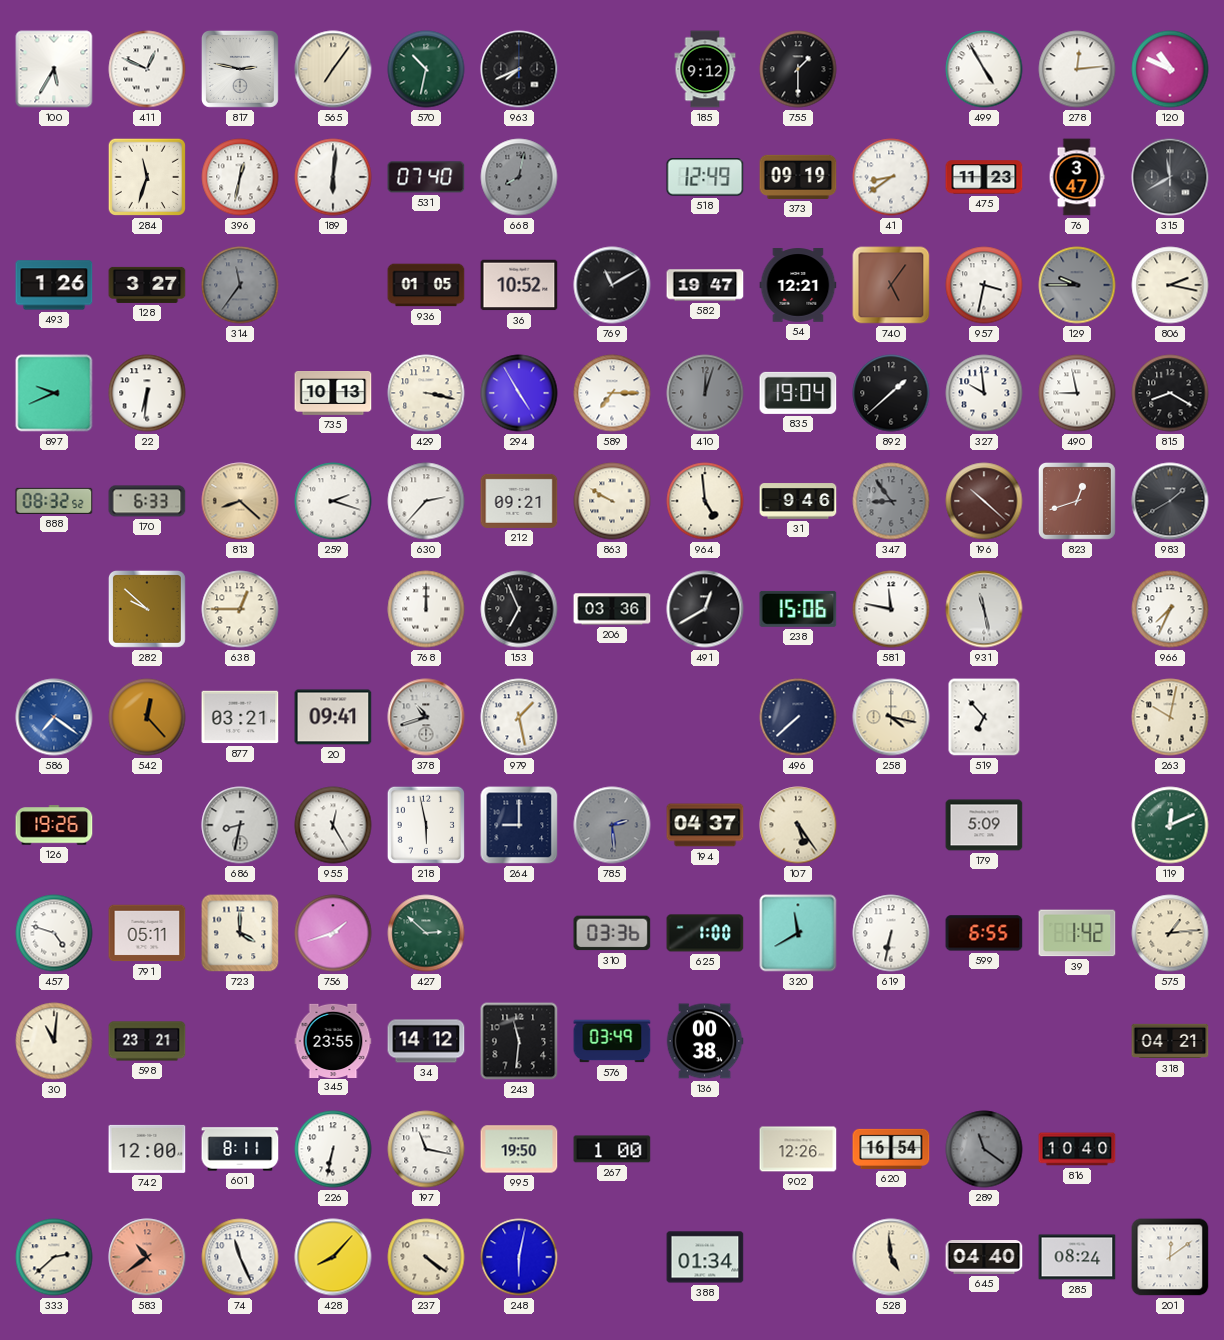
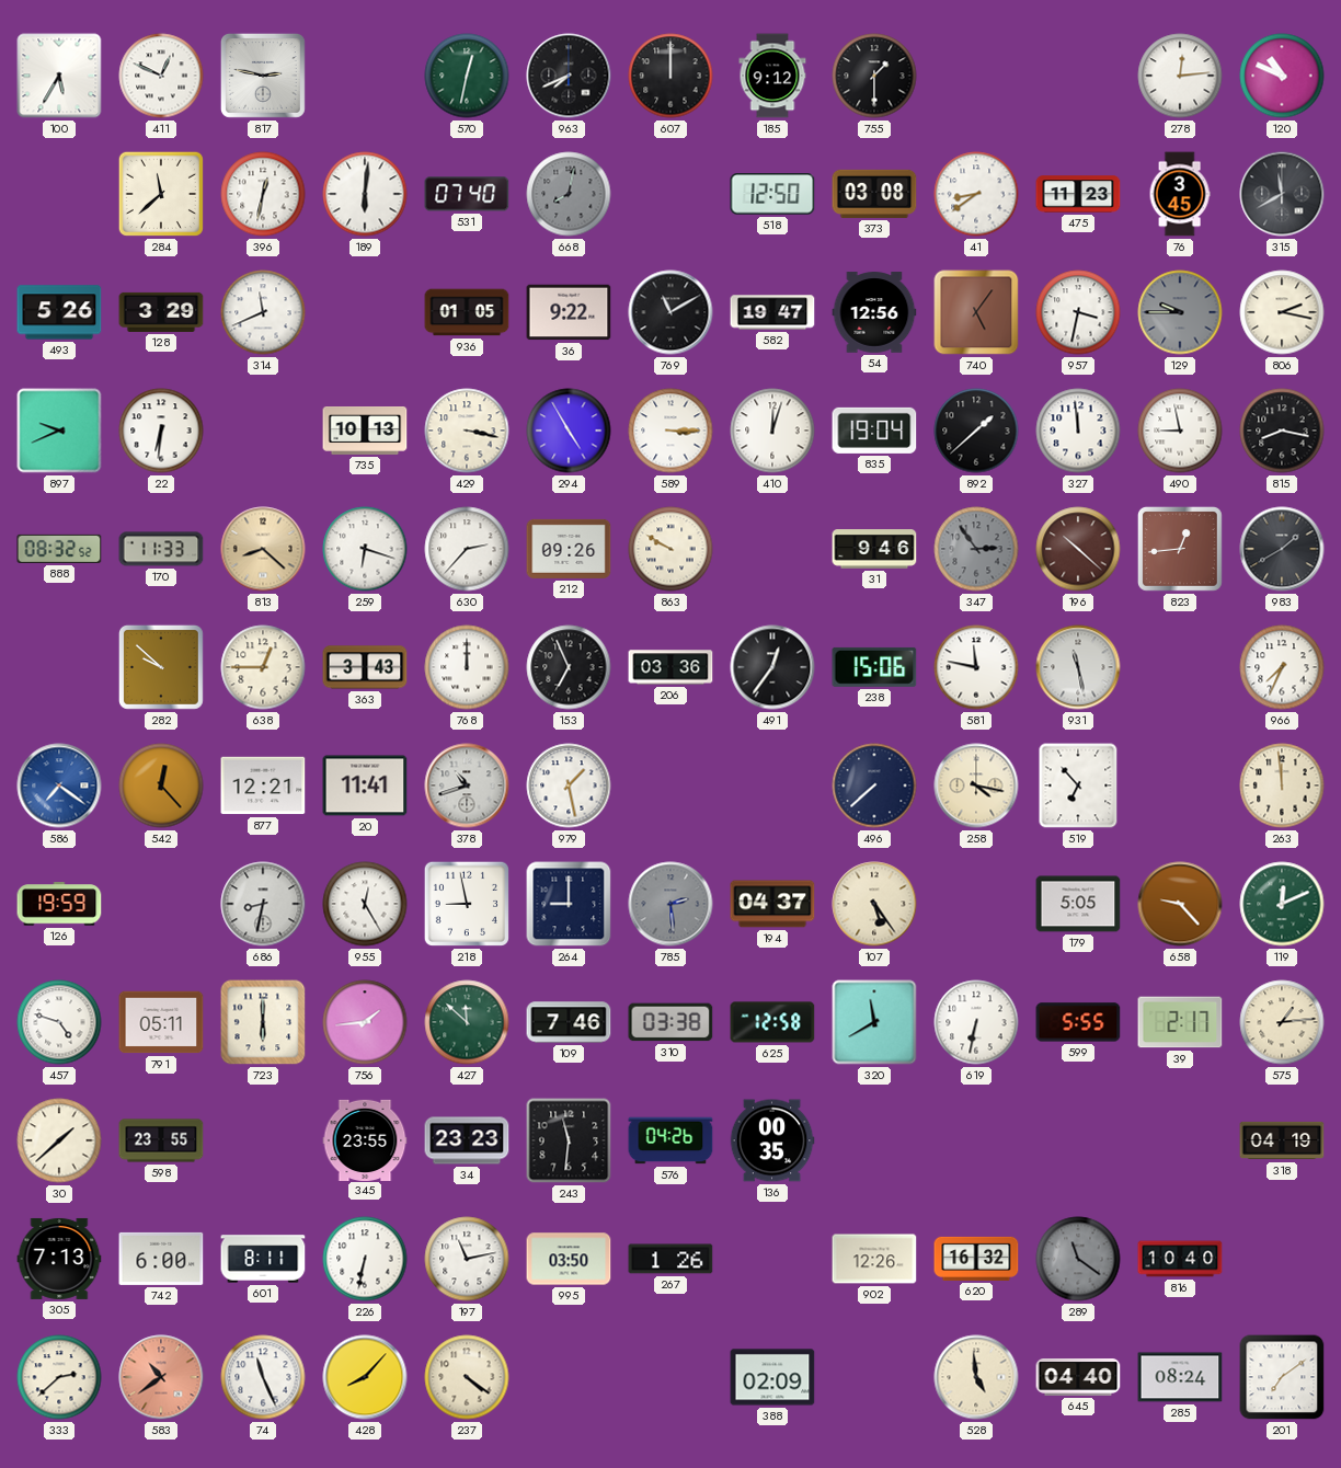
565: 7:06 -> none
570: 10:32 -> 12:32
607: none -> 12:00
499: 4:55 -> none
284: 11:33 -> 11:38
518: 12:49 -> 12:50
373: 09:19 -> 03:08
76: 3:47 -> 3:45
493: 1:26 -> 5:26
128: 3:27 -> 3:29
314: 11:36 -> 11:41
314 dial: grey -> white
36: 10:52 -> 9:22
54: 12:21 -> 12:56
589: 7:15 -> 3:15
410 dial: grey -> white
327: 9:59 -> 11:59
815: 8:20 -> 8:17
170: 6:33 -> 11:33
259: 2:18 -> 6:18
212: 09:21 -> 09:26
964: 4:59 -> none
347: 8:54 -> 2:54
823: 12:42 -> 12:44
363: none -> 3:43
491: 12:40 -> 12:36
877: 03:21 -> 12:21
20: 09:41 -> 11:41
263: 10:02 -> 11:59
126: 19:26 -> 19:59
218: 5:58 -> 8:58
179: 5:09 -> 5:05
658: none -> 9:23
723: 4:00 -> 6:00
756: 1:42 -> 1:44
427: 2:52 -> 11:52
109: none -> 7:46
310: 03:36 -> 03:38
625: 1:00 -> 12:58
599: 6:55 -> 5:55
39: 1:42 -> 2:17
30: 11:01 -> 1:38
598: 23:21 -> 23:55
34: 14:12 -> 23:23
576: 03:49 -> 04:26
136: 00:38 -> 00:35
318: 04:21 -> 04:19
305: none -> 7:13
742: 12:00 -> 6:00
197: 11:17 -> 11:13
995: 19:50 -> 03:50
267: 1:00 -> 1:26
620: 16:54 -> 16:32
248: 6:02 -> none
388: 01:34 -> 02:09
201: 12:09 -> 7:09
